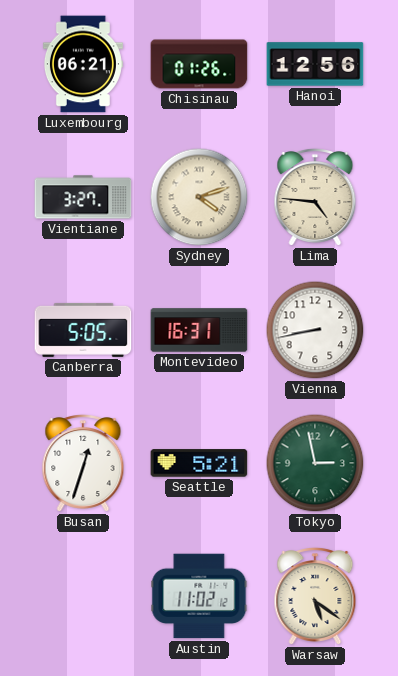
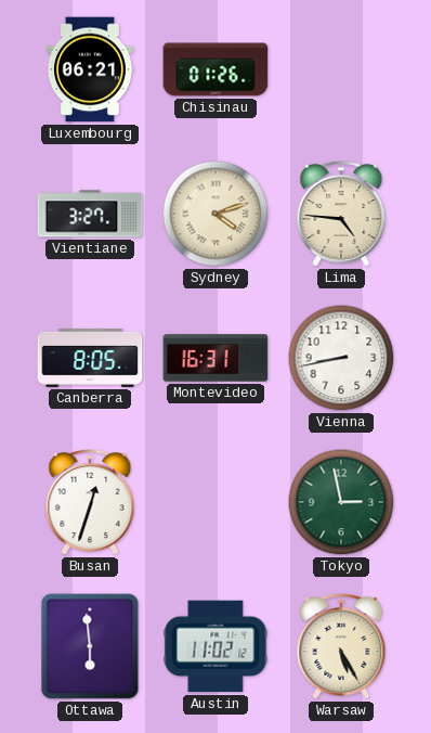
Hanoi: 12:56 -> none
Canberra: 5:05 -> 8:05
Seattle: 5:21 -> none
Ottawa: none -> 5:59
Warsaw: 5:21 -> 5:25
